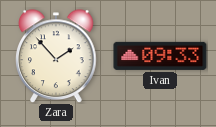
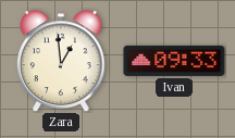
Zara: 1:53 -> 12:59
